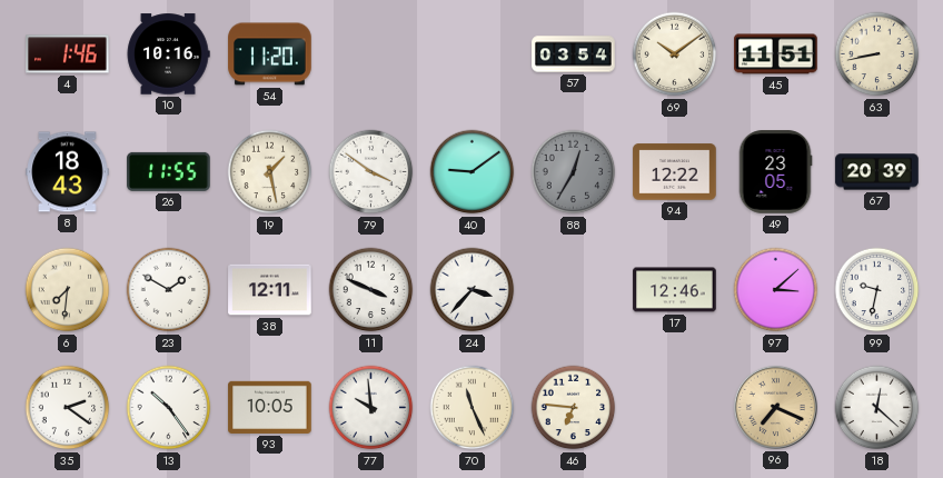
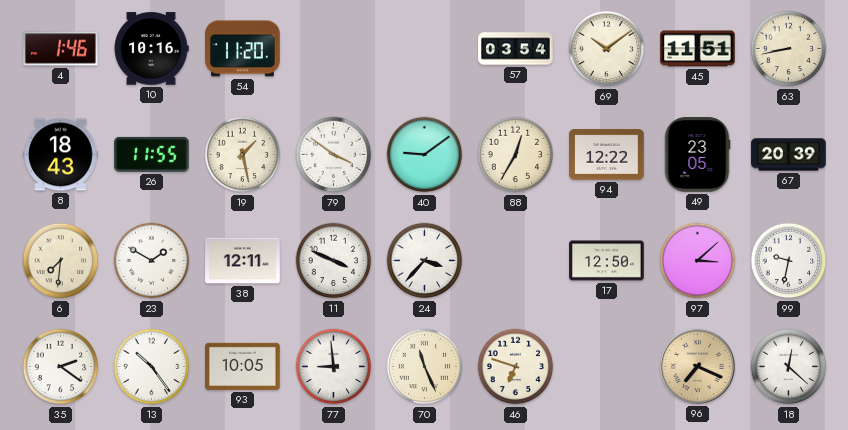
88 dial: grey -> cream
17: 12:46 -> 12:50
77: 9:59 -> 8:59
46: 6:46 -> 6:48
